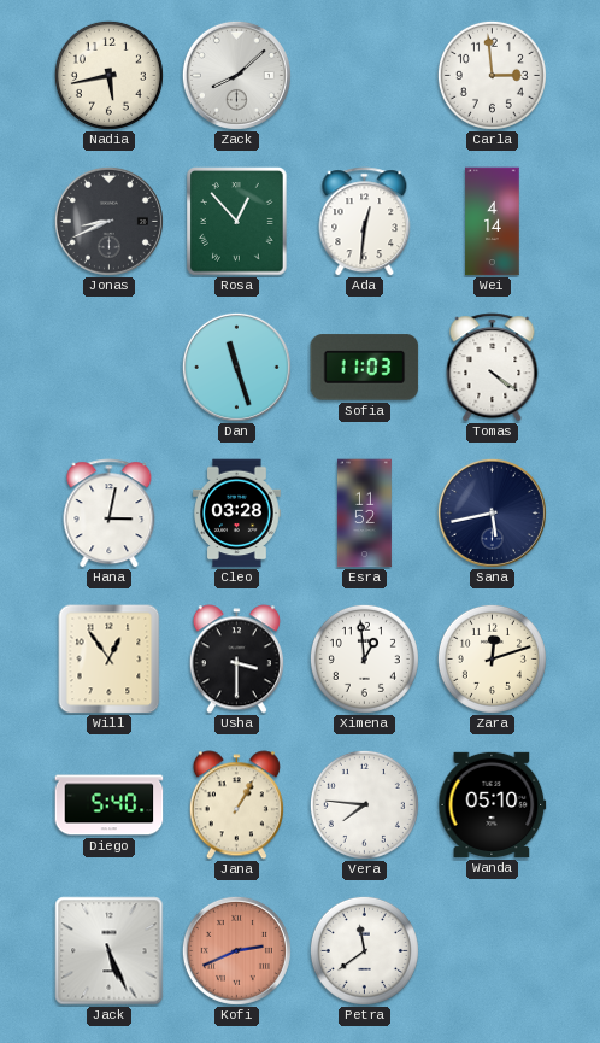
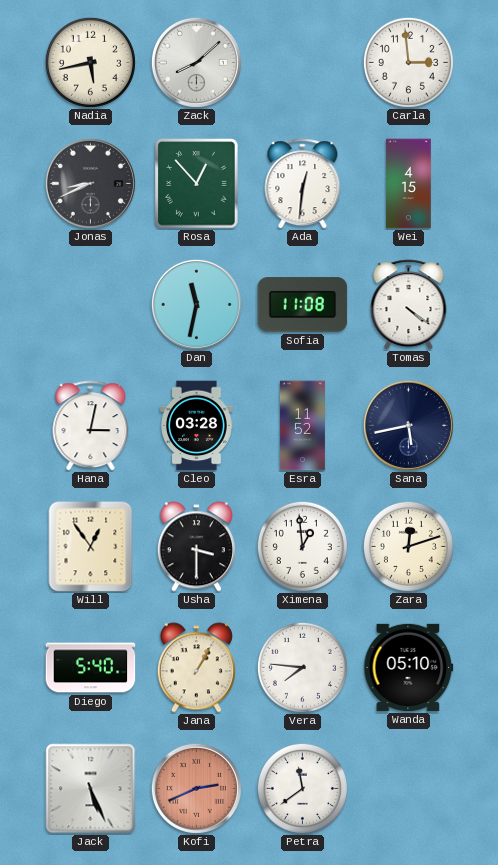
Wei: 4:14 -> 4:15
Dan: 11:27 -> 11:32
Sofia: 11:03 -> 11:08
